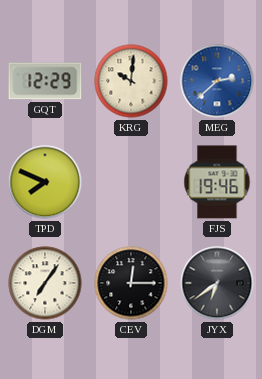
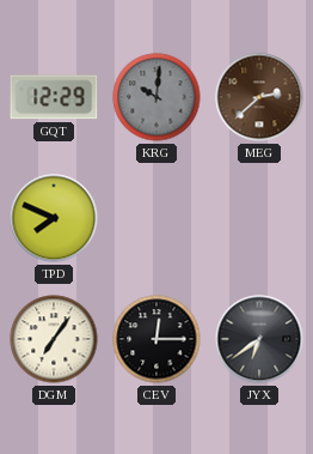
KRG dial: cream -> grey
MEG dial: blue -> brown
FJS: 19:46 -> none
